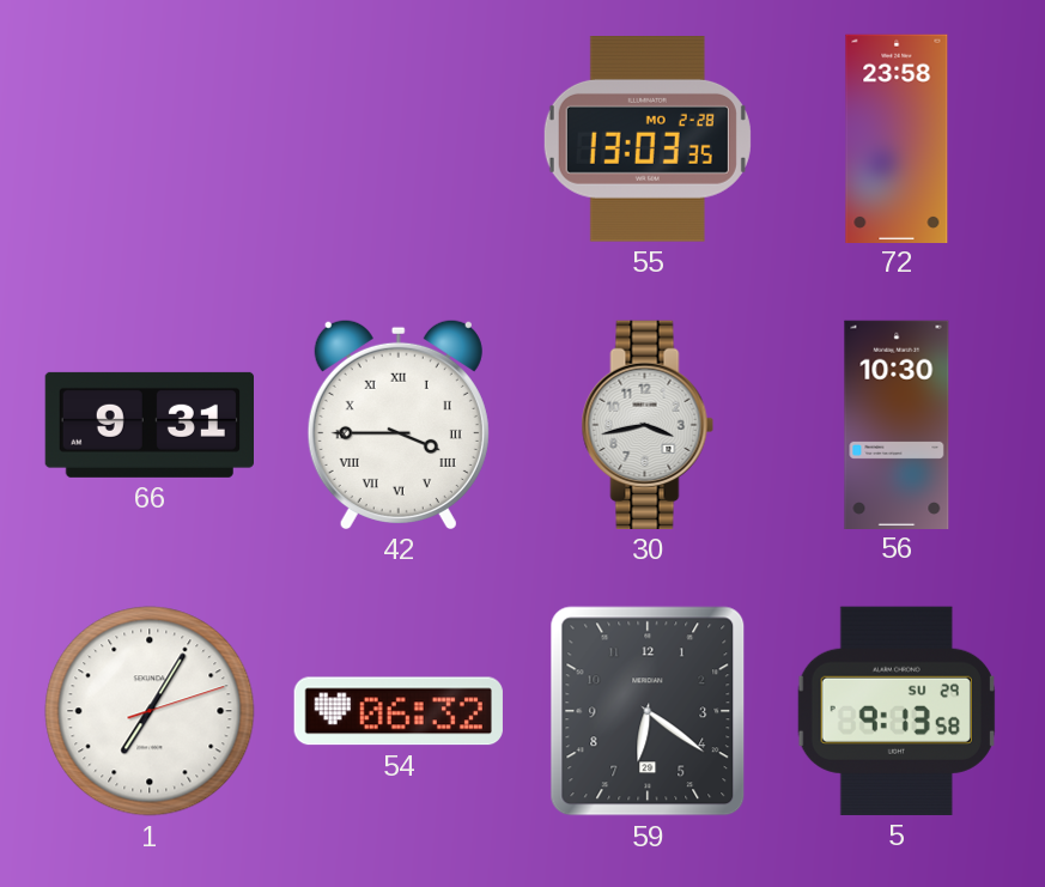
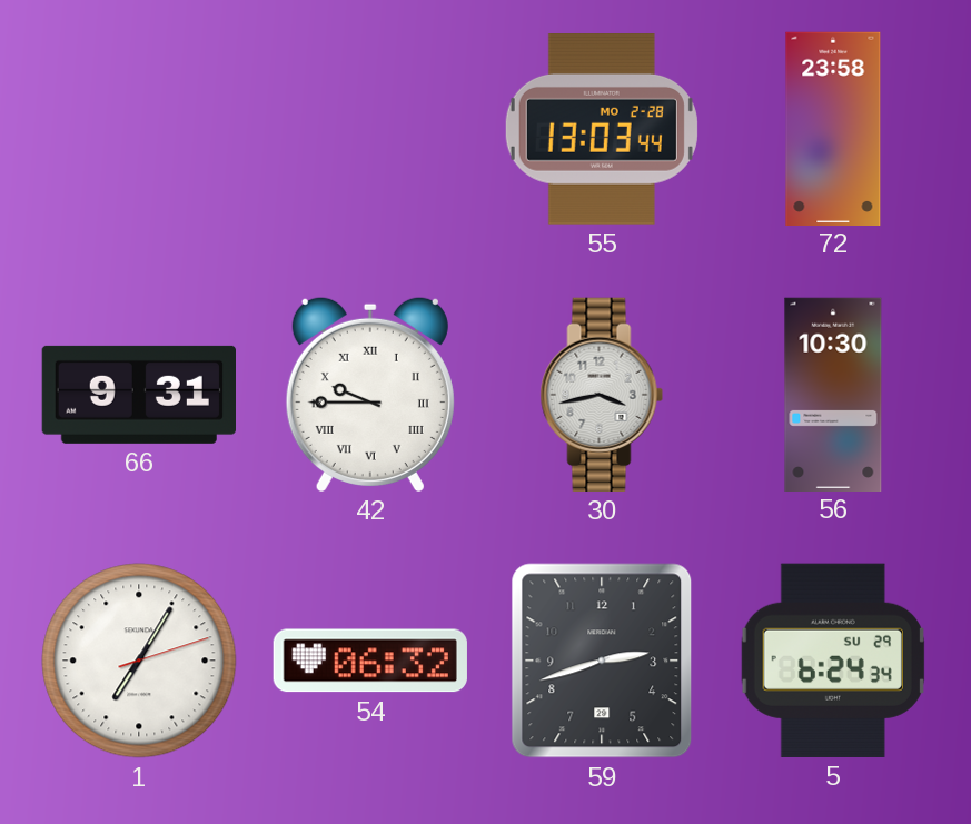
55: 13:03:35 -> 13:03:44
42: 3:45 -> 9:45
59: 6:21 -> 2:42
5: 9:13 -> 6:24
